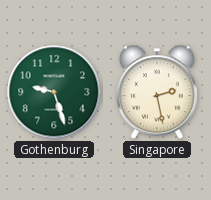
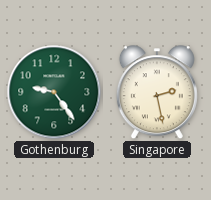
Gothenburg: 9:27 -> 9:24
